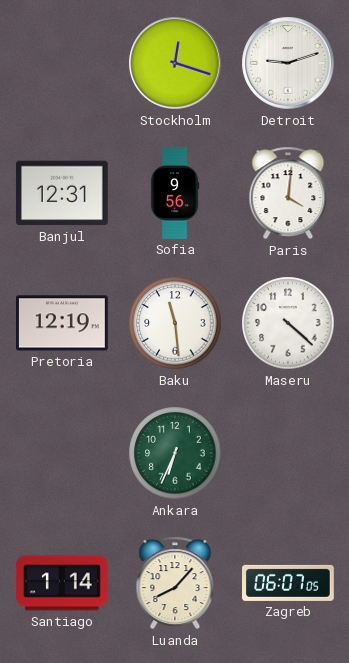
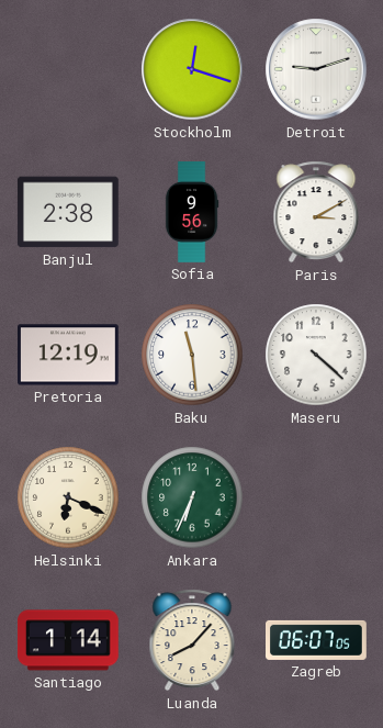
Banjul: 12:31 -> 2:38
Paris: 4:01 -> 3:10
Helsinki: none -> 6:19
